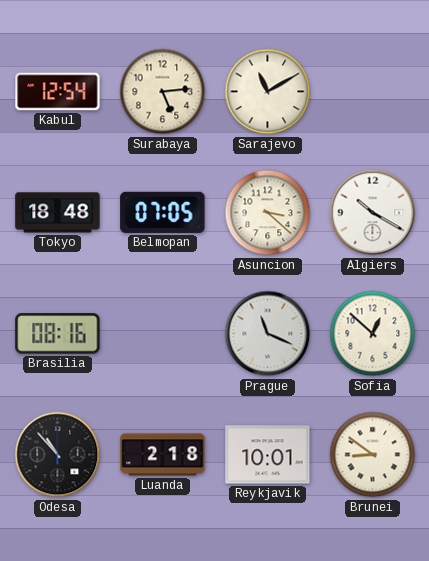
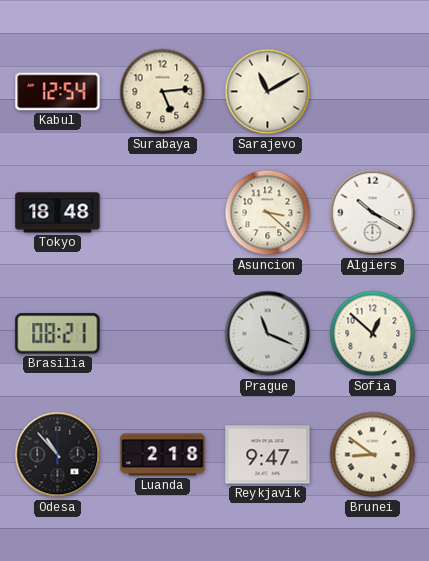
Belmopan: 07:05 -> none
Brasilia: 08:16 -> 08:21
Reykjavik: 10:01 -> 9:47
